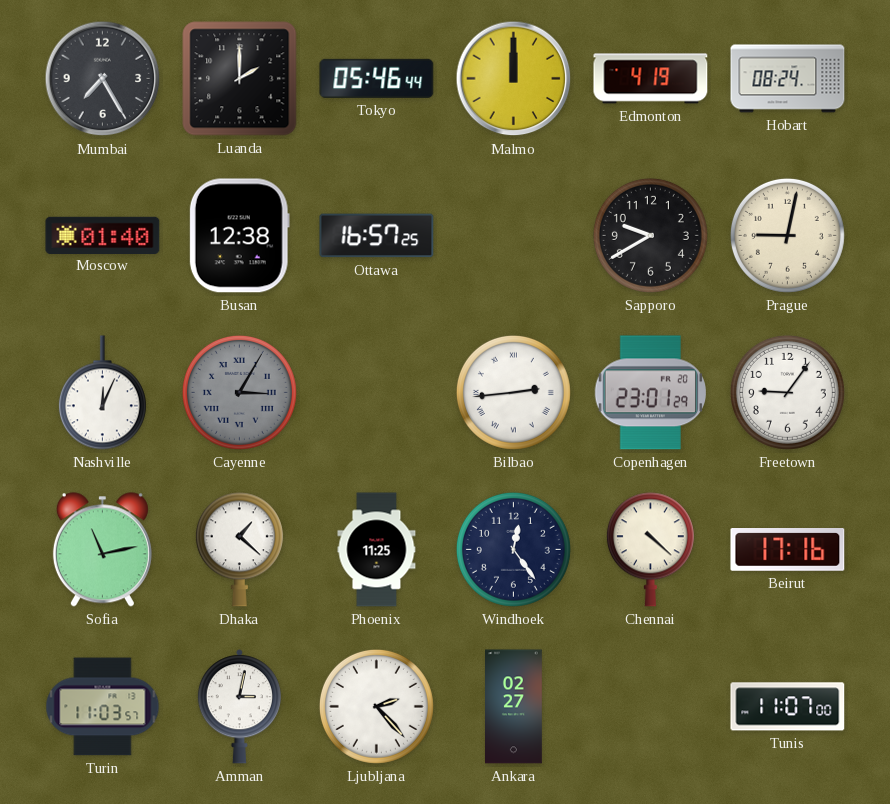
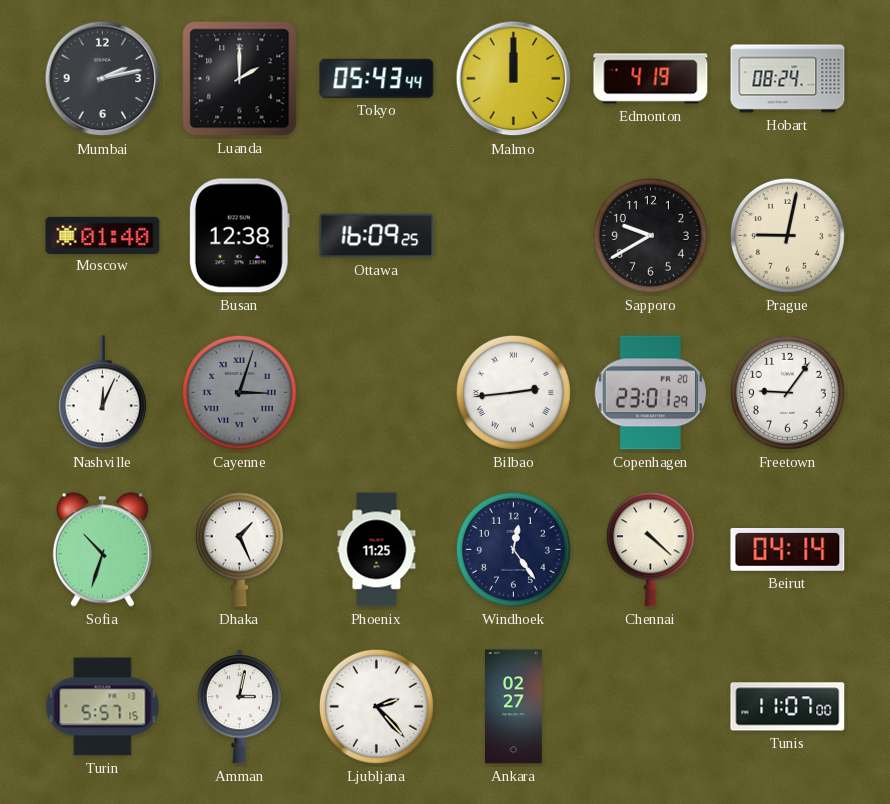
Mumbai: 7:25 -> 2:13
Tokyo: 05:46 -> 05:43
Ottawa: 16:57 -> 16:09
Cayenne: 3:05 -> 3:03
Sofia: 11:13 -> 10:33
Dhaka: 1:22 -> 1:26
Beirut: 17:16 -> 04:14
Turin: 11:03 -> 5:57
